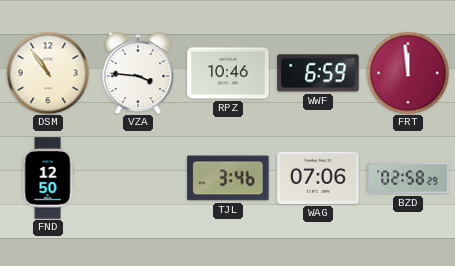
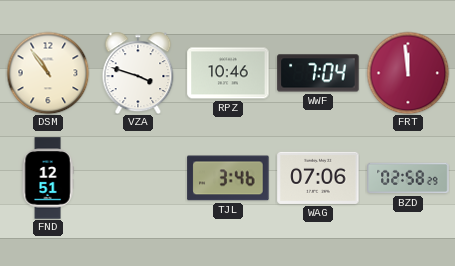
VZA: 3:46 -> 3:48
WWF: 6:59 -> 7:04
FND: 12:50 -> 12:51
